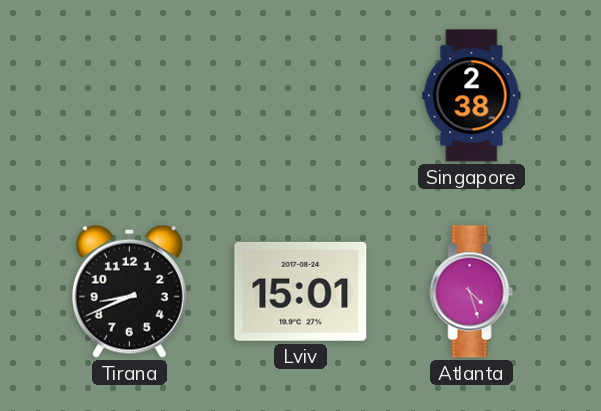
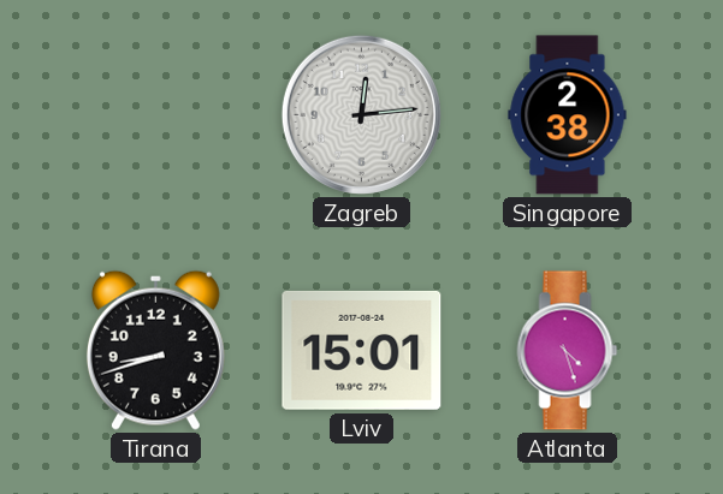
Zagreb: none -> 12:14
Tirana: 8:41 -> 8:42
